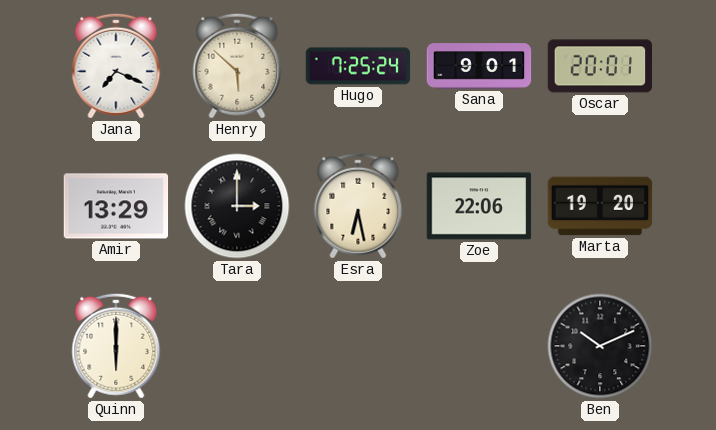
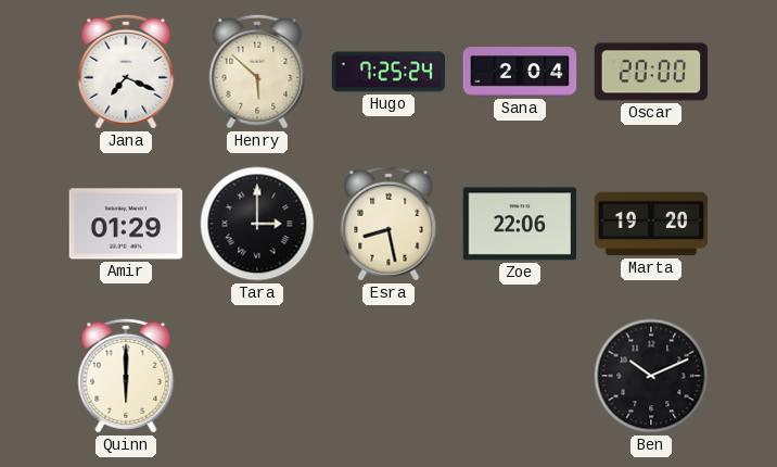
Sana: 9:01 -> 2:04
Oscar: 20:01 -> 20:00
Amir: 13:29 -> 01:29
Esra: 6:28 -> 8:28
